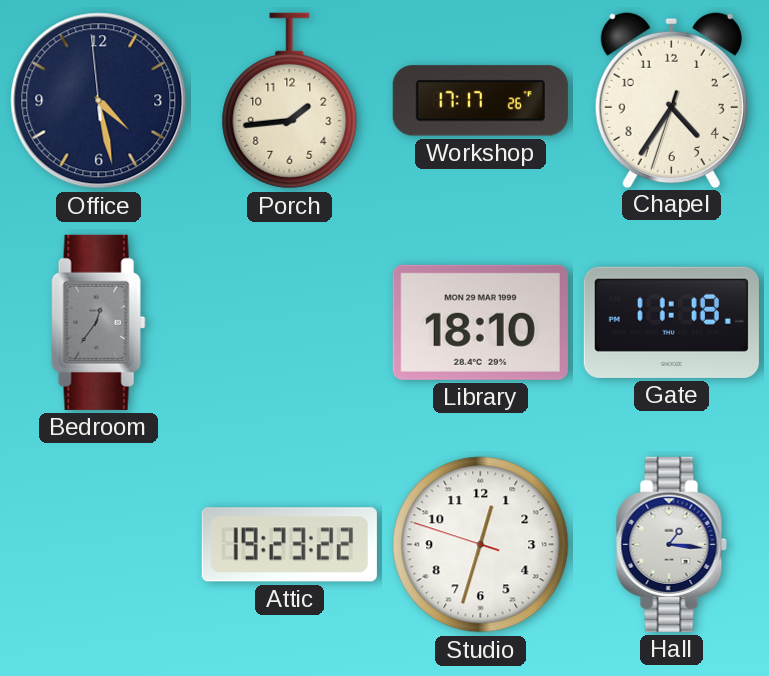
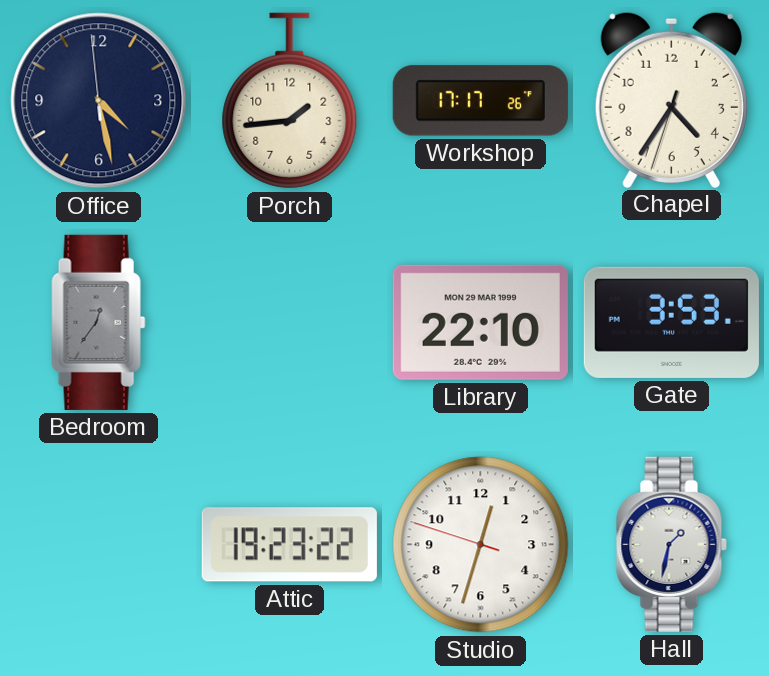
Library: 18:10 -> 22:10
Gate: 11:18 -> 3:53
Hall: 1:16 -> 1:32
